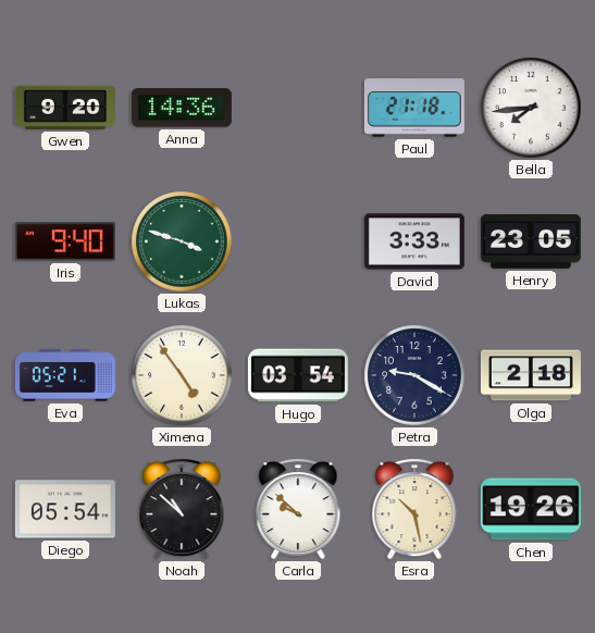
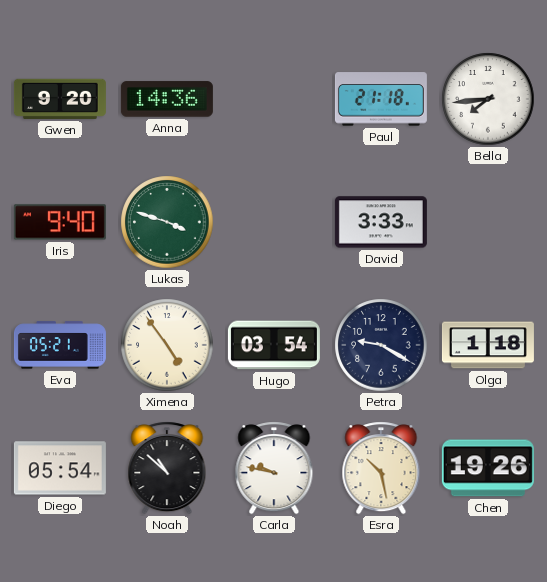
Henry: 23:05 -> none
Olga: 2:18 -> 1:18
Carla: 9:52 -> 9:47
